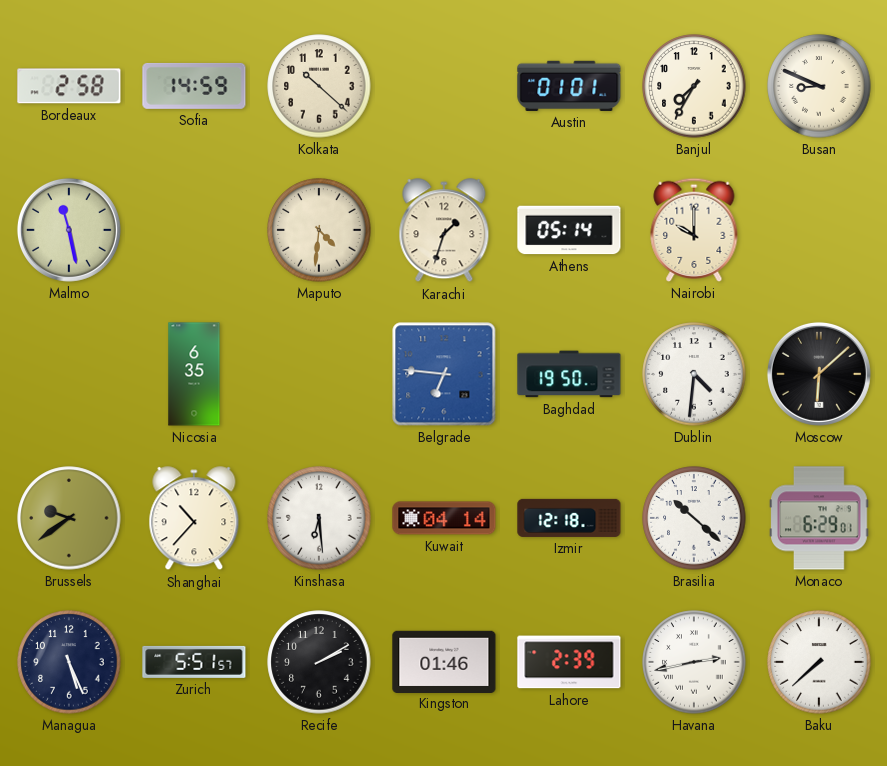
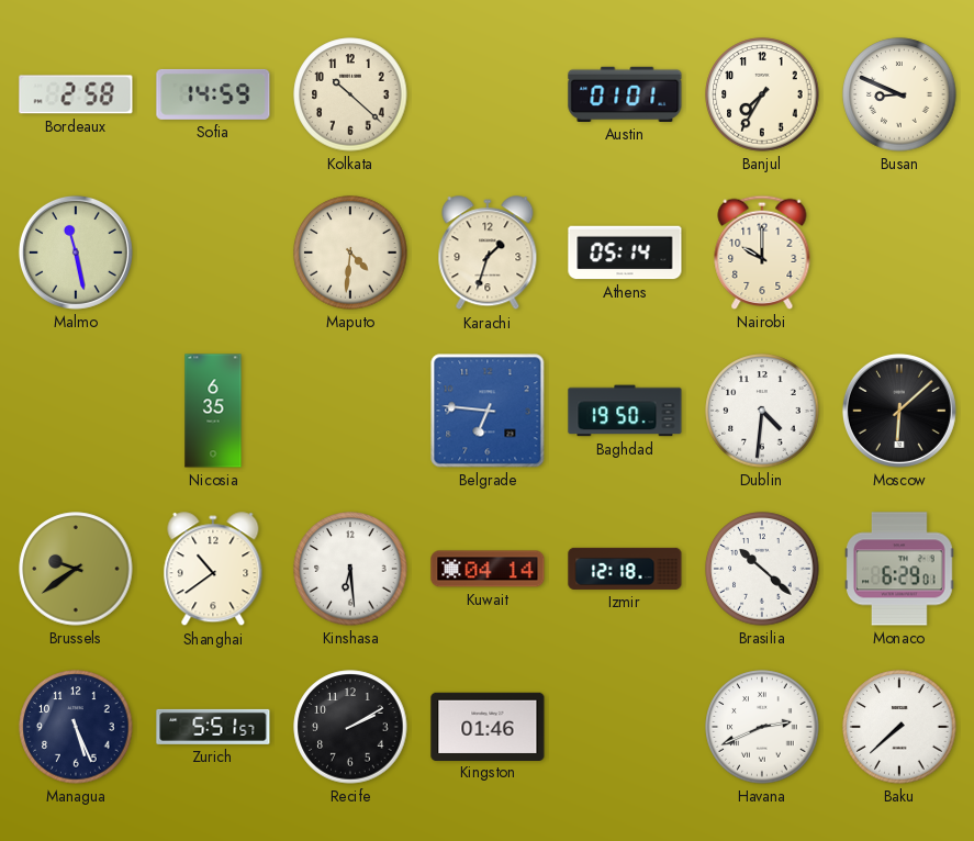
Shanghai: 10:37 -> 10:39
Lahore: 2:39 -> none
Havana: 2:43 -> 2:41
